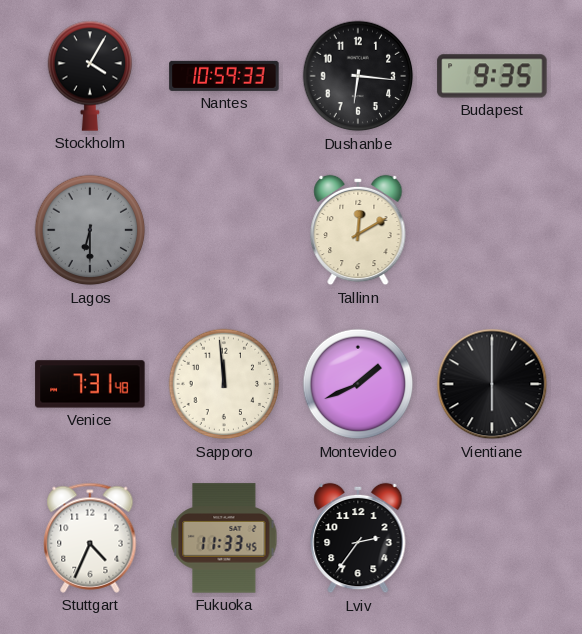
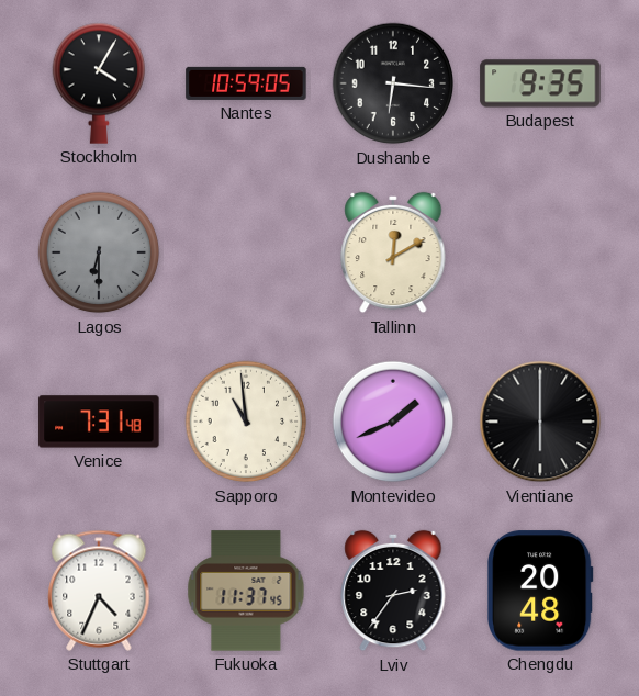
Nantes: 10:59:33 -> 10:59:05
Sapporo: 11:59 -> 10:59
Fukuoka: 11:33 -> 11:37
Chengdu: none -> 20:48
